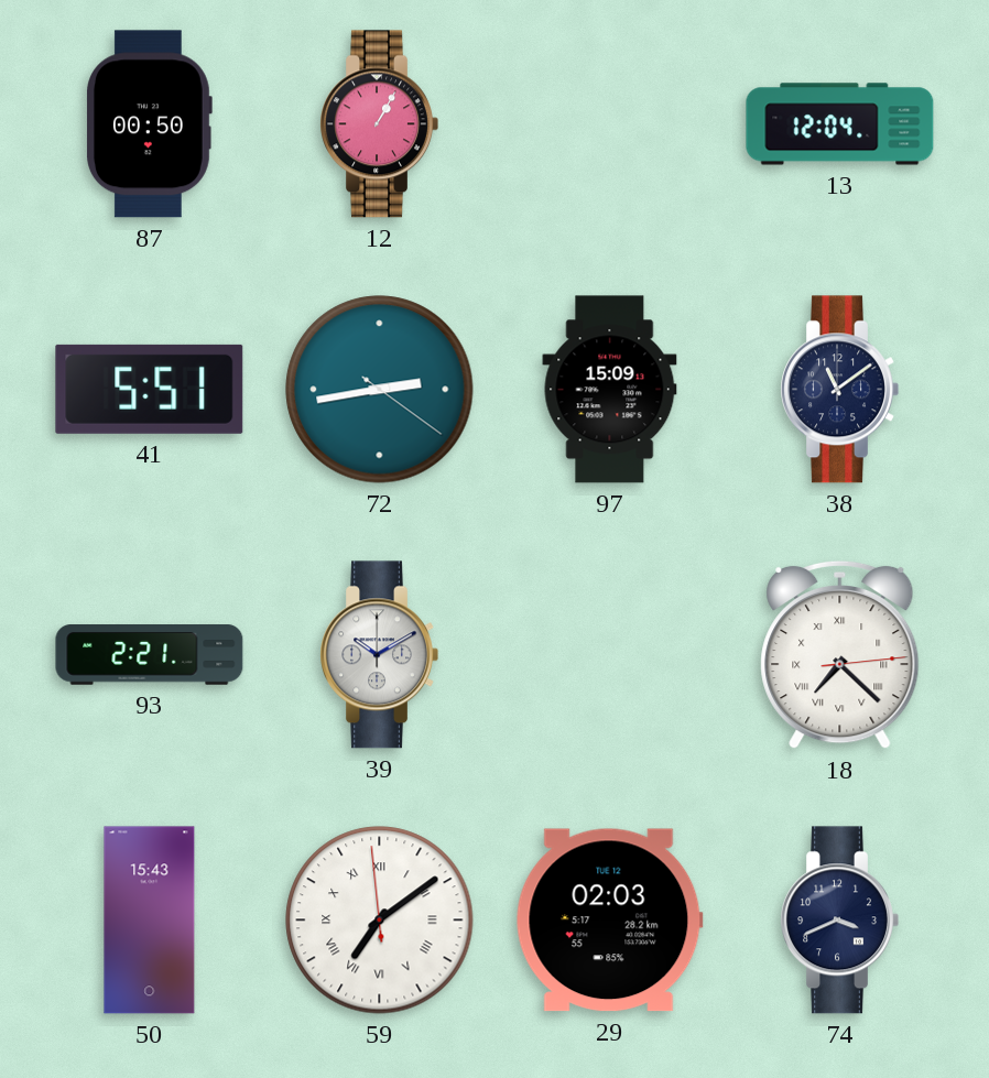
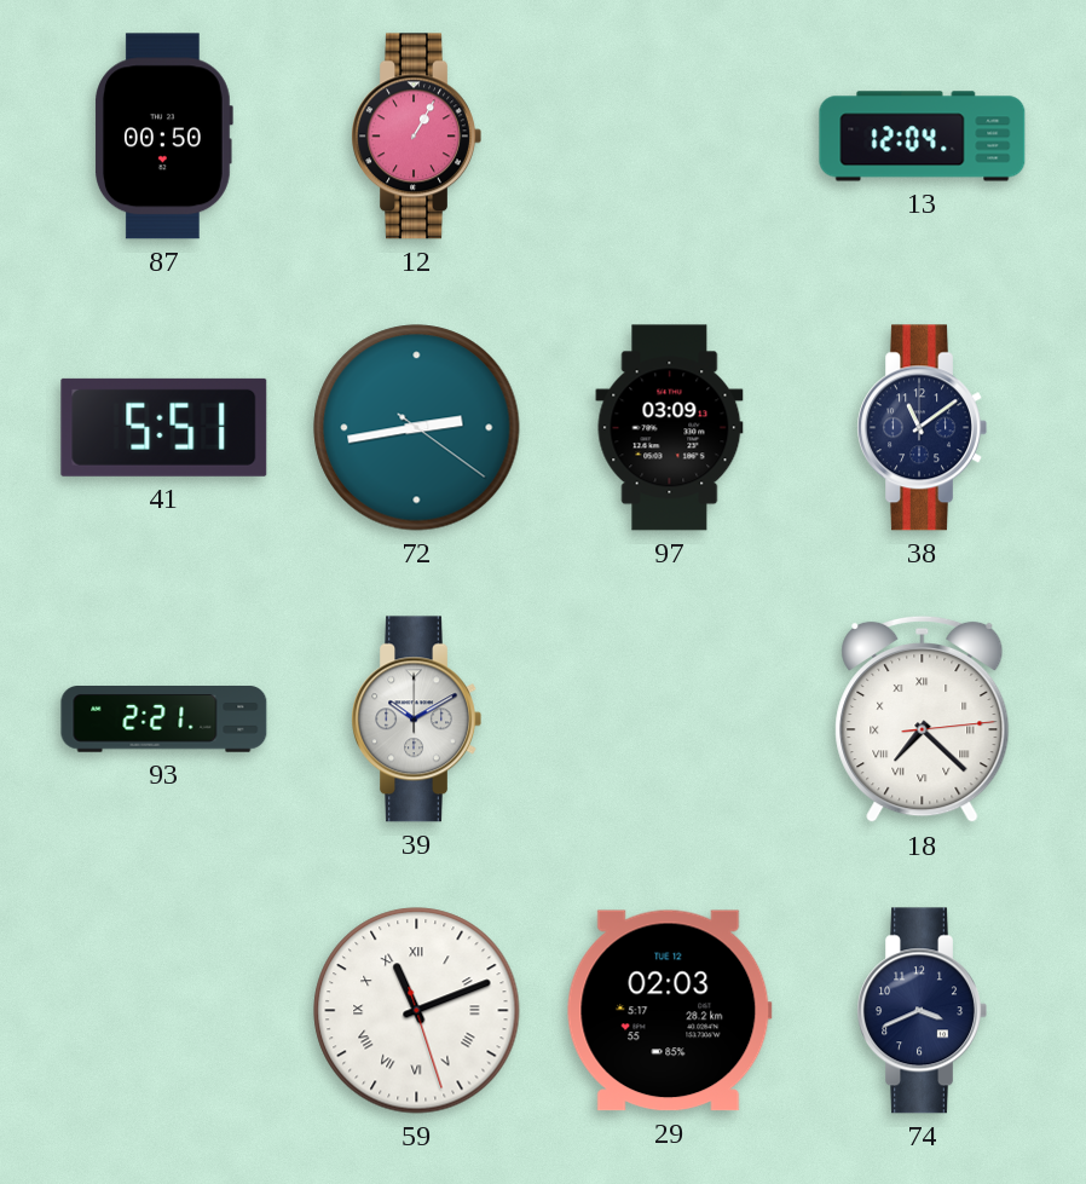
97: 15:09 -> 03:09
50: 15:43 -> none
59: 7:08 -> 11:11
